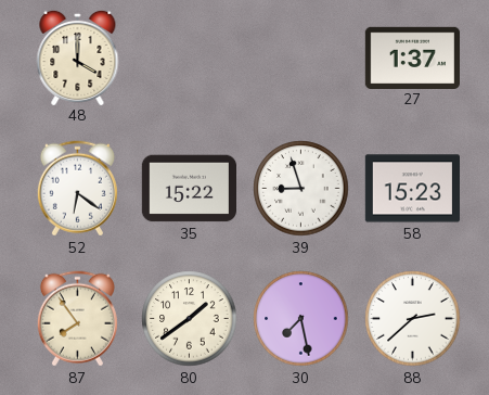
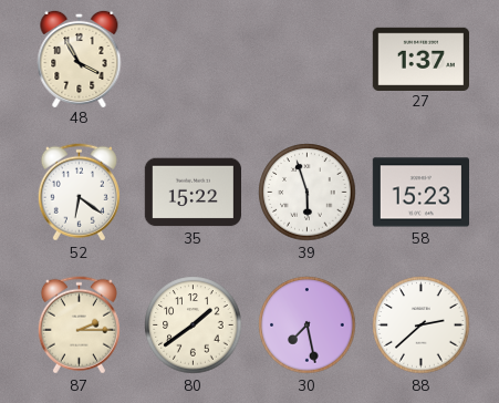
48: 4:00 -> 3:55
39: 8:57 -> 5:57
87: 7:54 -> 2:15
